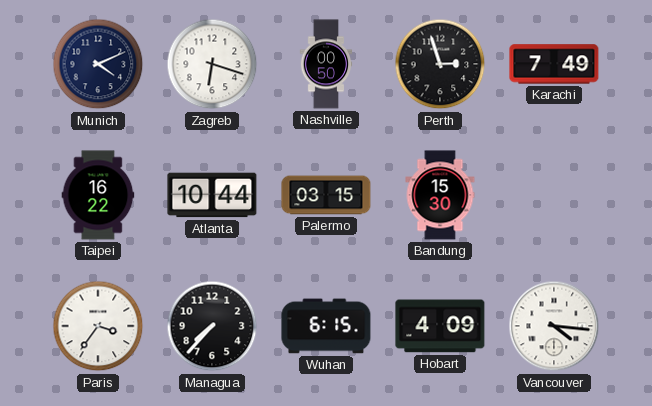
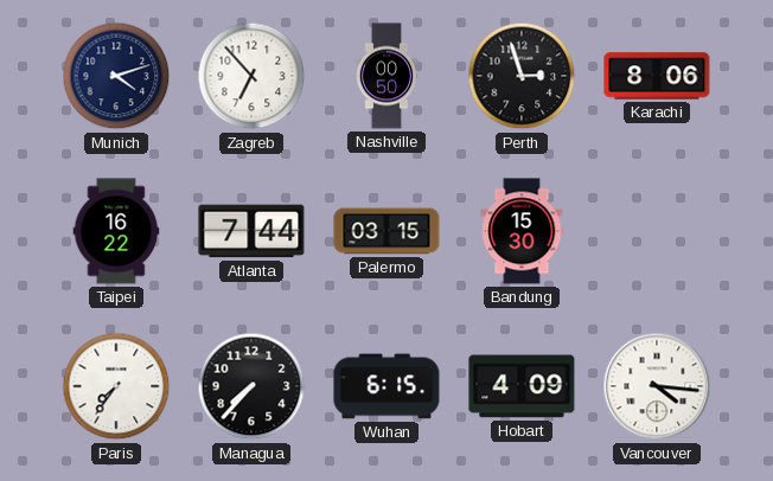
Munich: 4:11 -> 4:12
Zagreb: 6:18 -> 6:53
Karachi: 7:49 -> 8:06
Atlanta: 10:44 -> 7:44
Paris: 3:36 -> 7:36
